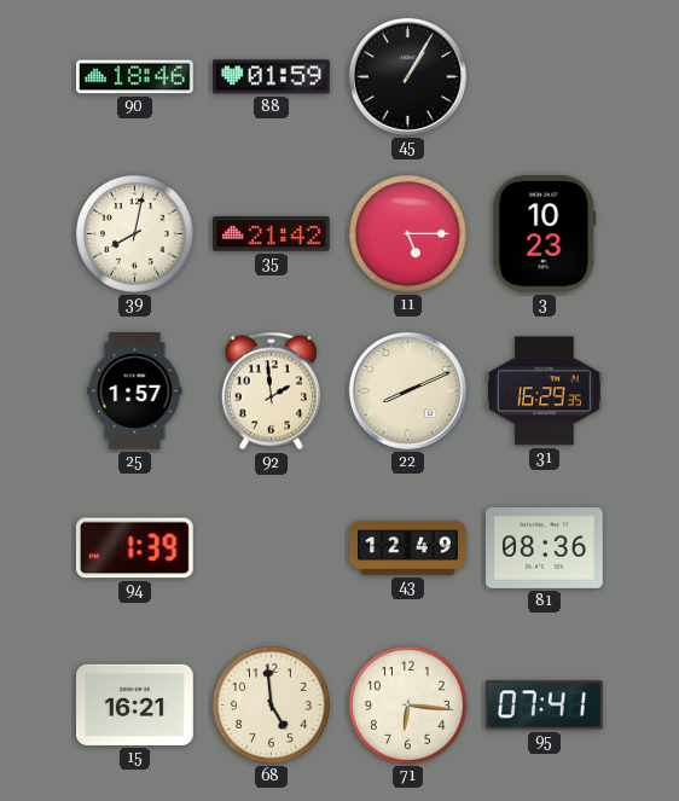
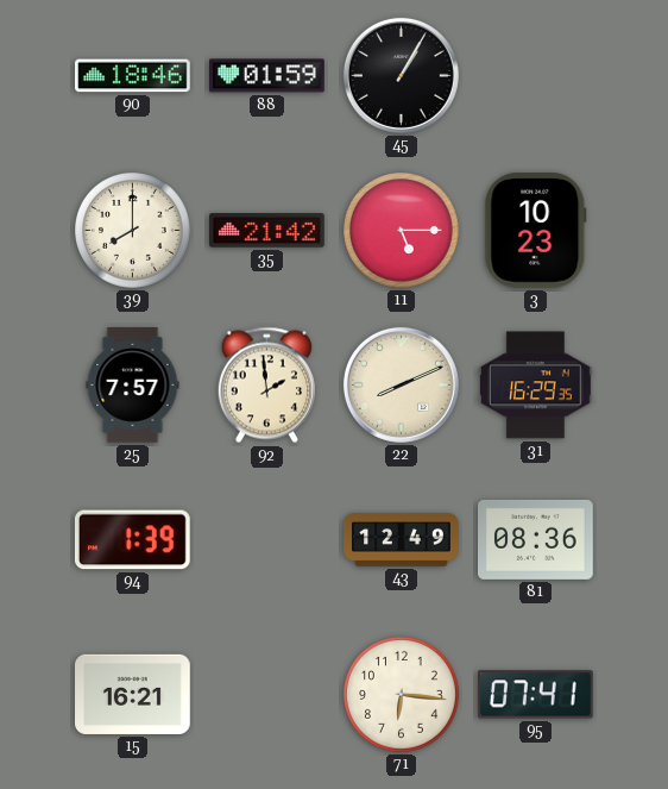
39: 8:02 -> 8:00
25: 1:57 -> 7:57
68: 4:59 -> none
